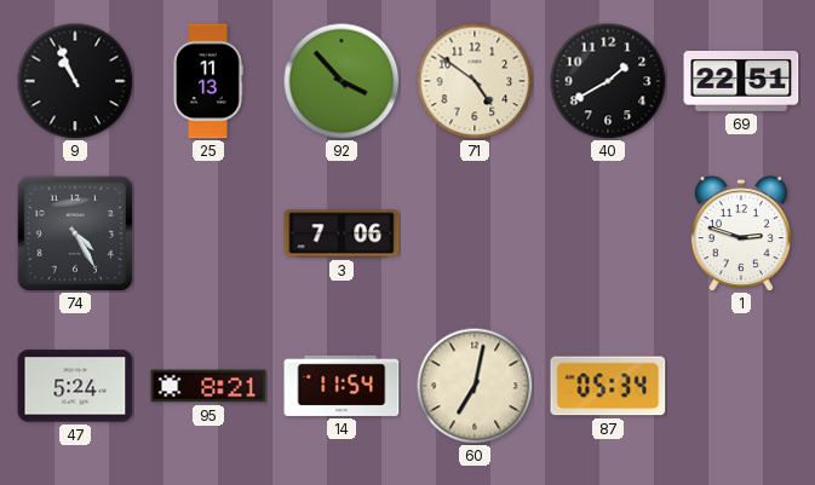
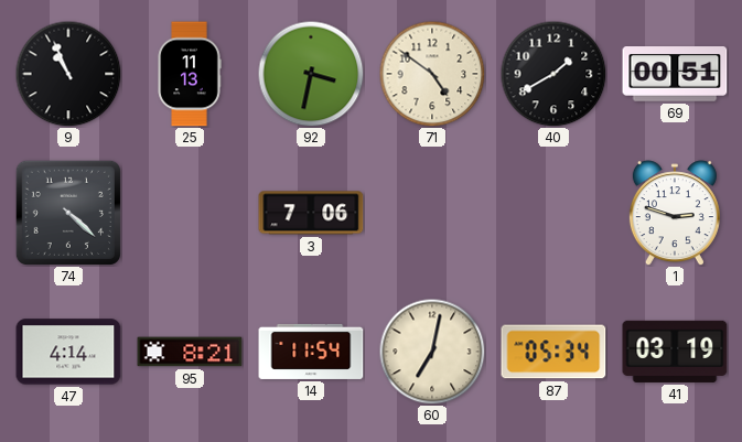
92: 3:53 -> 3:32
69: 22:51 -> 00:51
74: 4:25 -> 4:22
47: 5:24 -> 4:14
41: none -> 03:19
